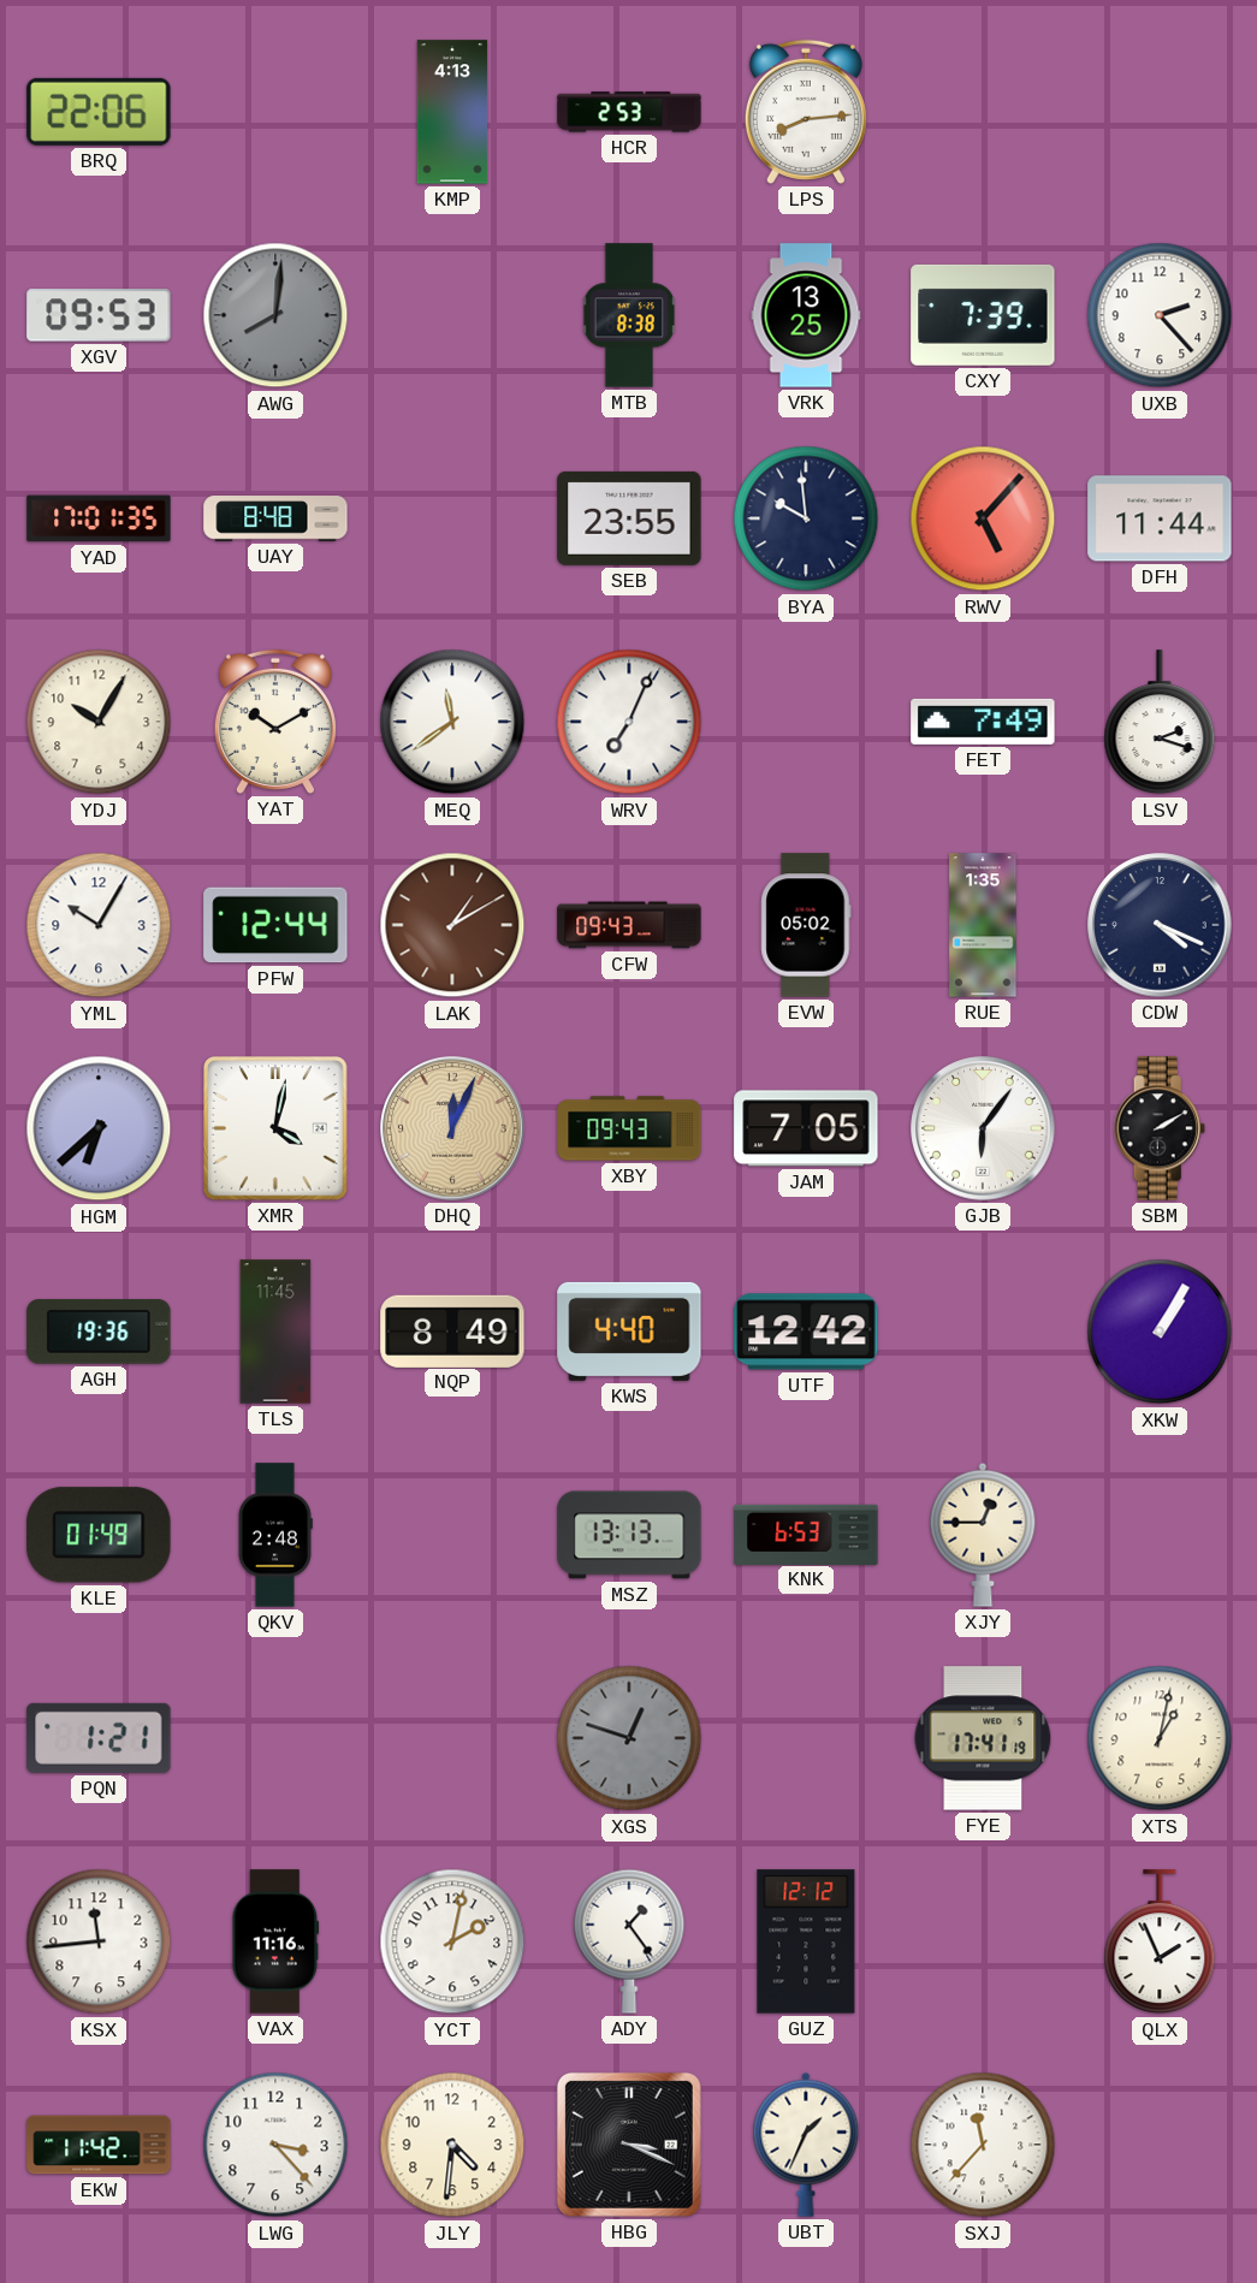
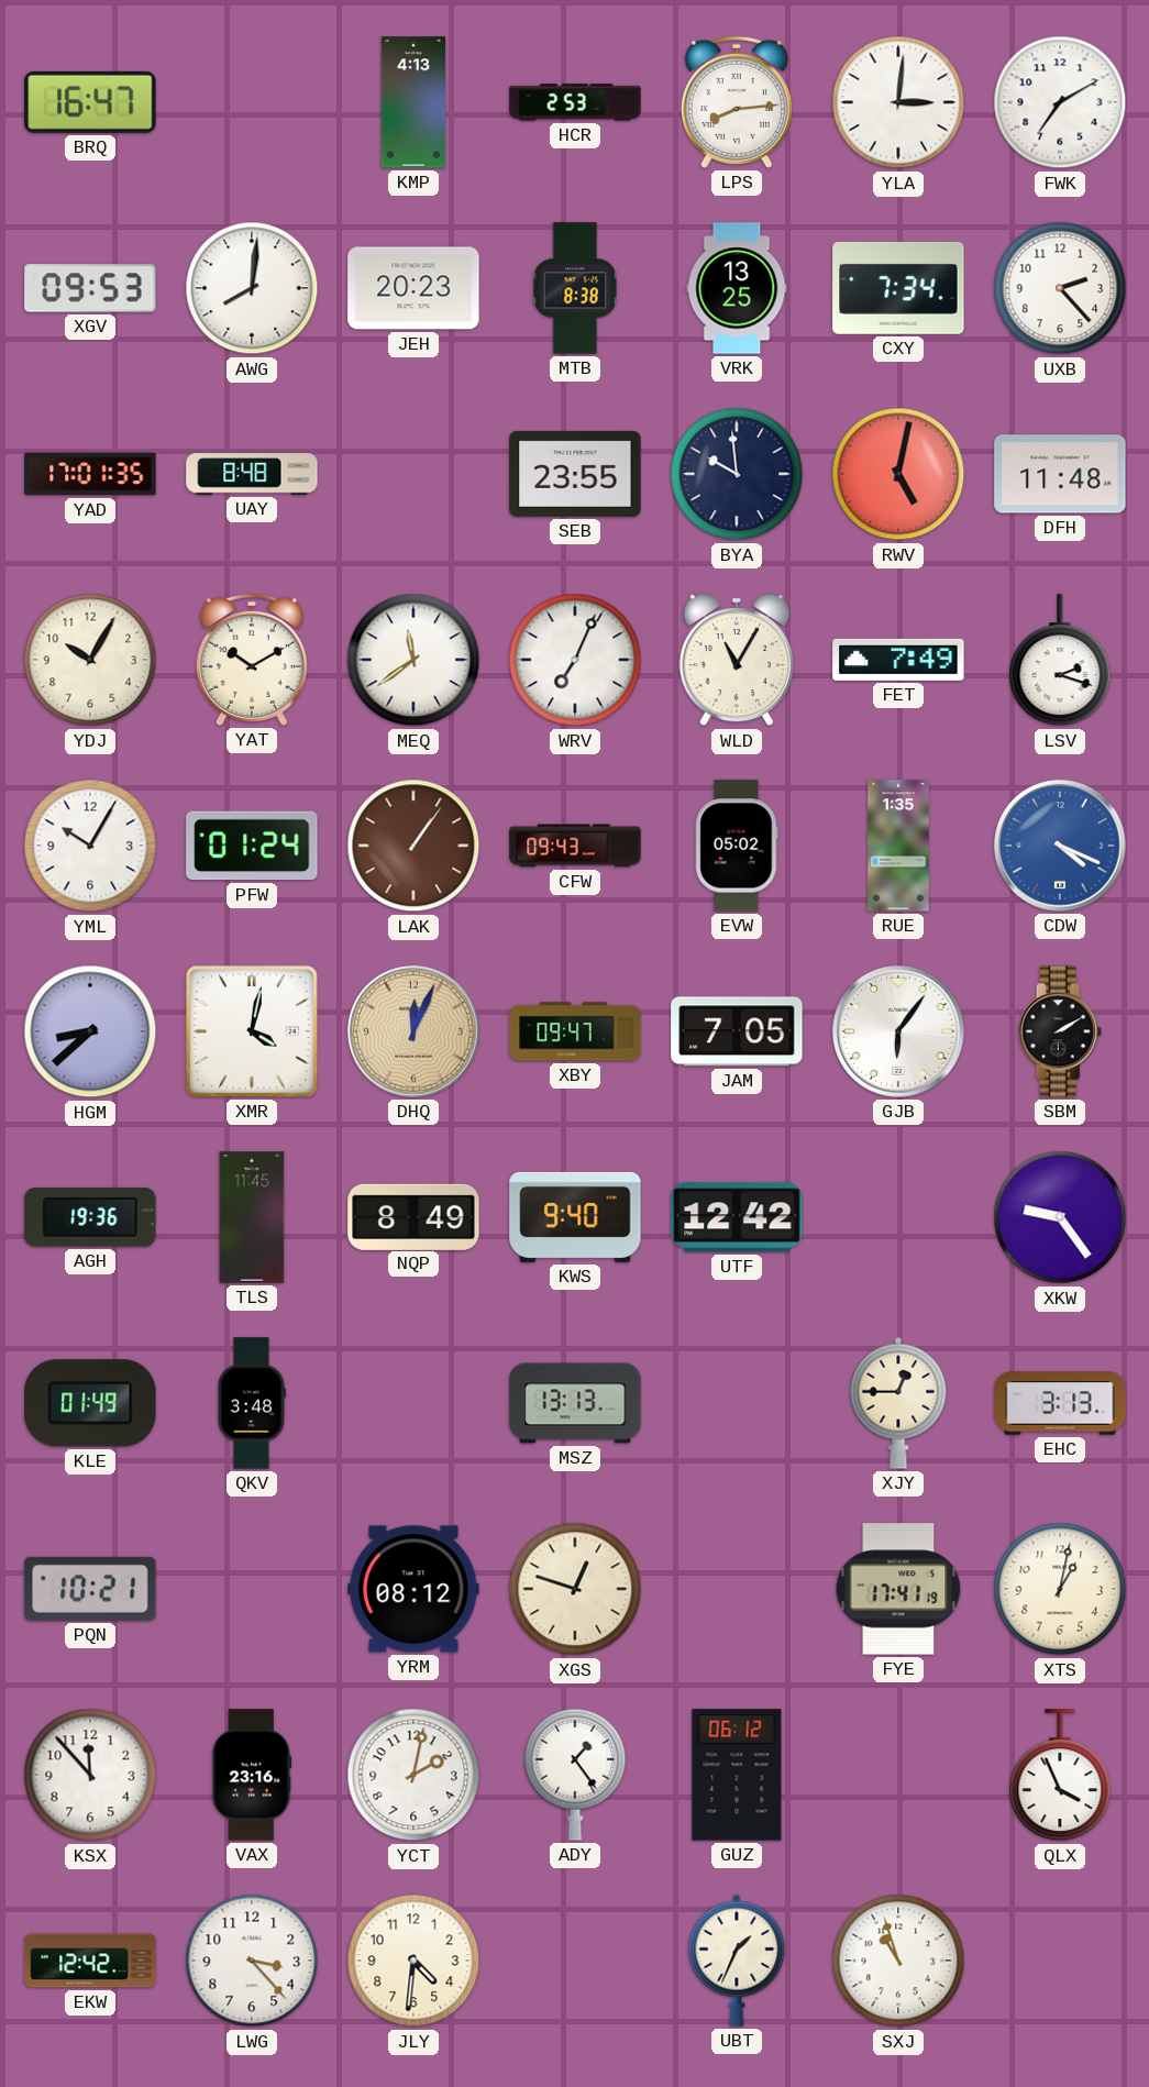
BRQ: 22:06 -> 16:47
YLA: none -> 3:01
FWK: none -> 7:10
AWG dial: grey -> white
JEH: none -> 20:23
CXY: 7:39 -> 7:34
RWV: 5:07 -> 5:02
DFH: 11:44 -> 11:48
WLD: none -> 11:05
PFW: 12:44 -> 01:24
LAK: 1:10 -> 1:06
CDW dial: navy -> blue
HGM: 6:38 -> 8:38
XBY: 09:43 -> 09:47
KWS: 4:40 -> 9:40
XKW: 1:05 -> 9:24
QKV: 2:48 -> 3:48
KNK: 6:53 -> none
EHC: none -> 3:13
PQN: 1:21 -> 10:21
YRM: none -> 08:12
XGS dial: grey -> cream
KSX: 11:44 -> 11:53
VAX: 11:16 -> 23:16
GUZ: 12:12 -> 06:12
QLX: 1:56 -> 3:56
EKW: 11:42 -> 12:42
HBG: 3:19 -> none
SXJ: 11:37 -> 10:57
